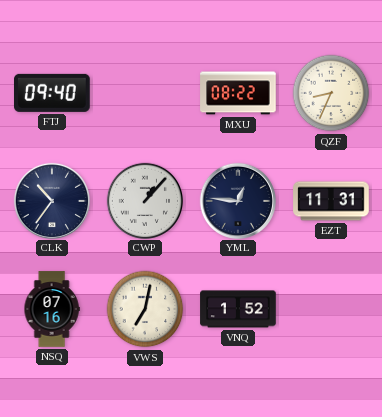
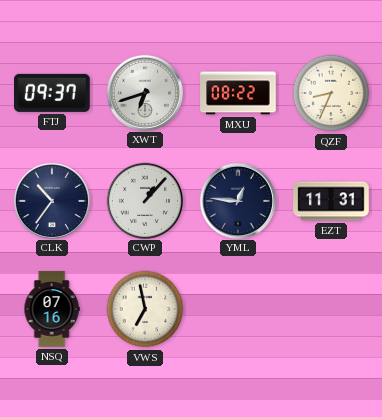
FTJ: 09:40 -> 09:37
XWT: none -> 6:42
VWS: 7:02 -> 6:58
VNQ: 1:52 -> none
